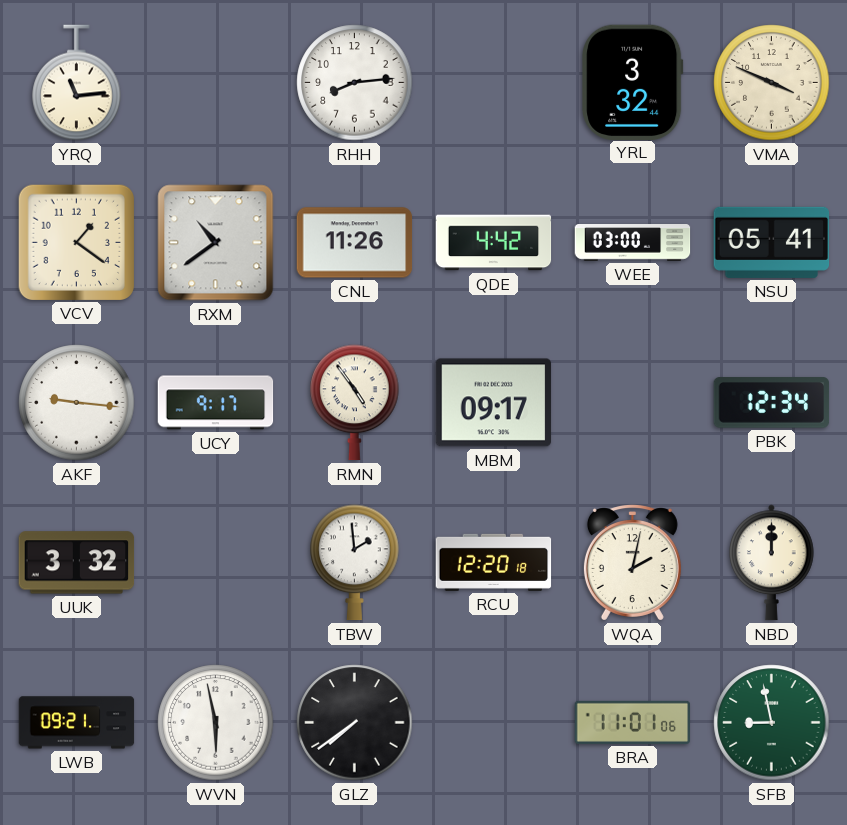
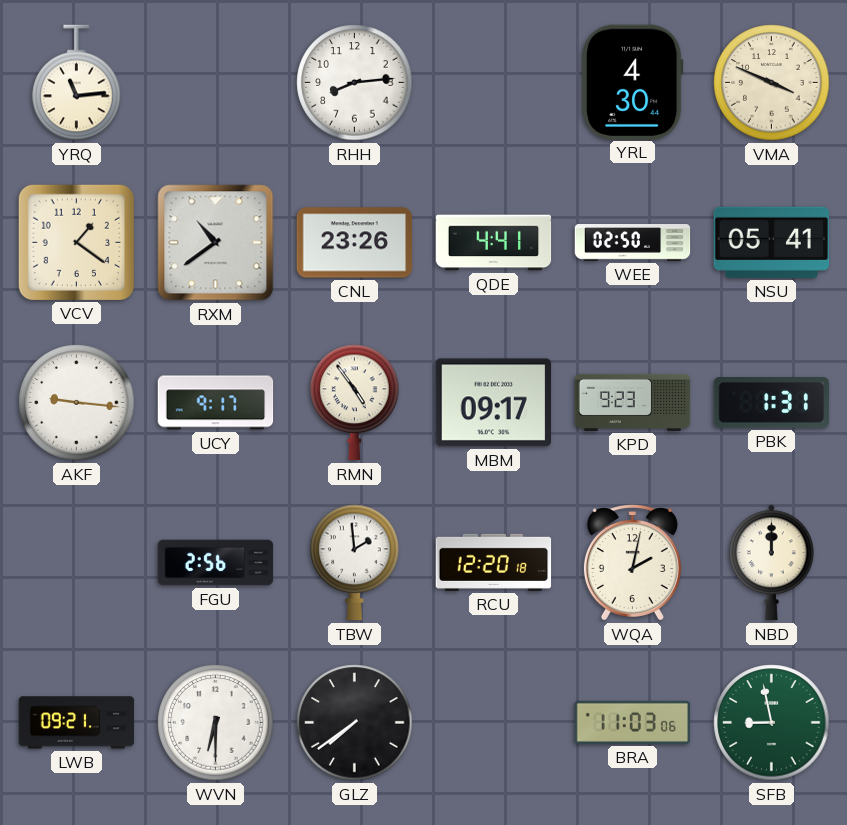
YRL: 3:32 -> 4:30
CNL: 11:26 -> 23:26
QDE: 4:42 -> 4:41
WEE: 03:00 -> 02:50
KPD: none -> 9:23
PBK: 12:34 -> 1:31
UUK: 3:32 -> none
FGU: none -> 2:56
WVN: 5:58 -> 6:30
BRA: 11:01 -> 11:03
